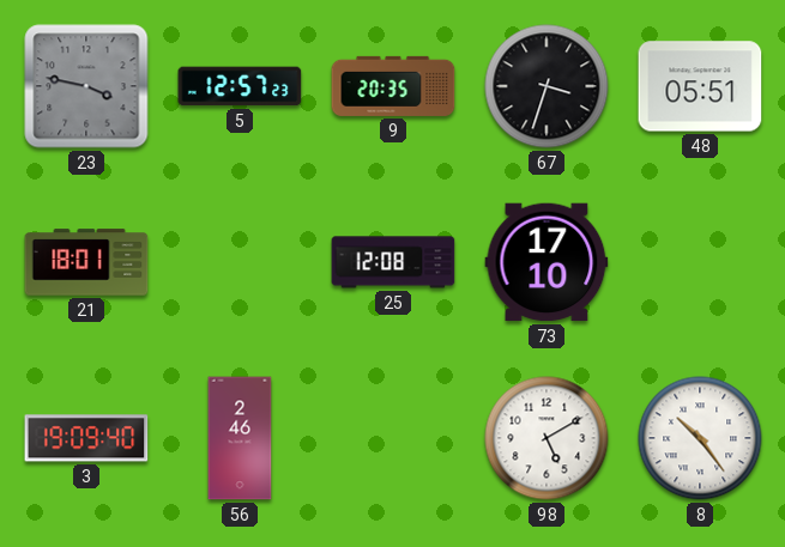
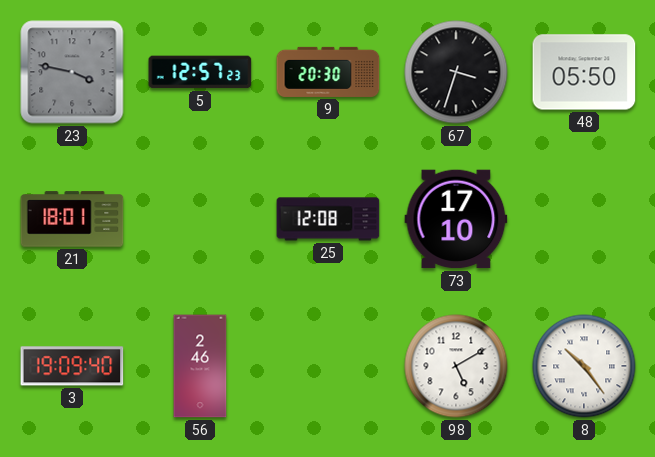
9: 20:35 -> 20:30
48: 05:51 -> 05:50
